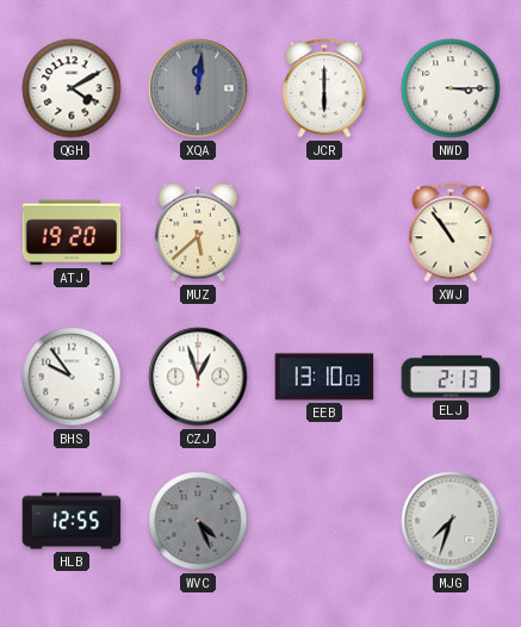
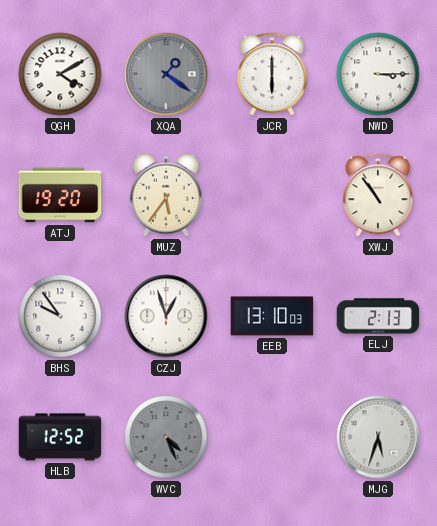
XQA: 12:01 -> 1:21
MUZ: 5:38 -> 5:36
HLB: 12:55 -> 12:52
MJG: 7:33 -> 5:33
